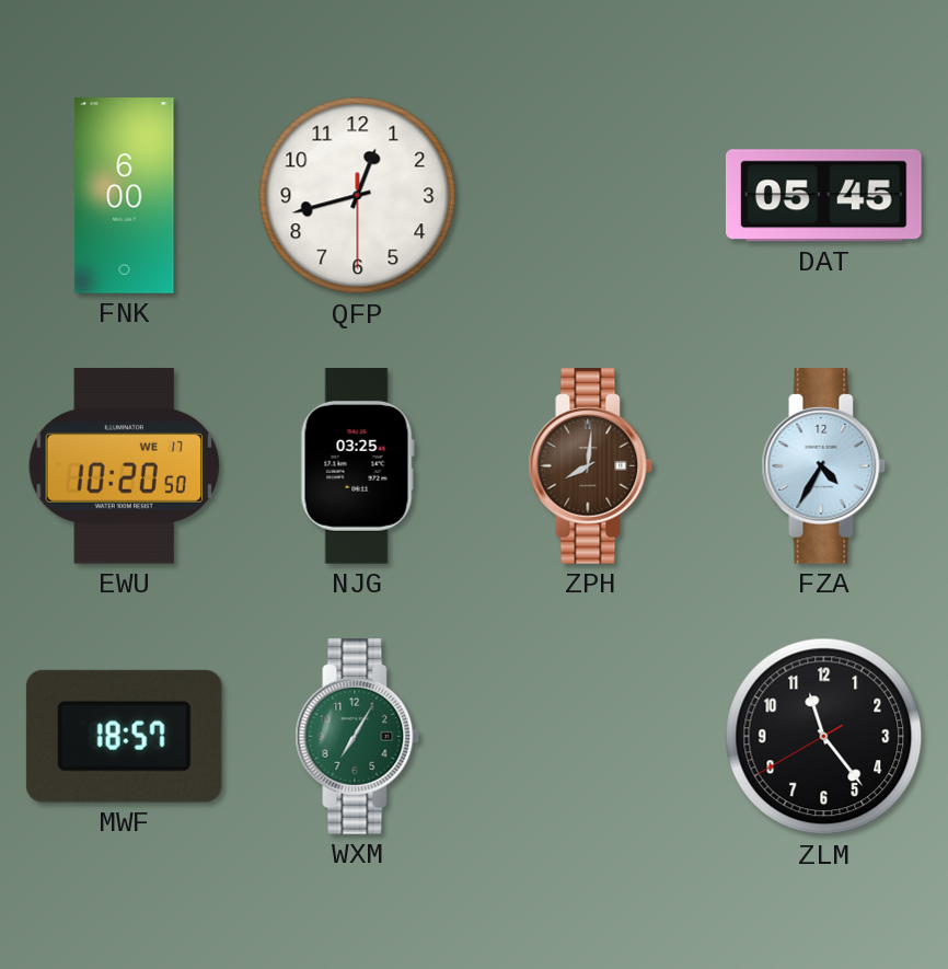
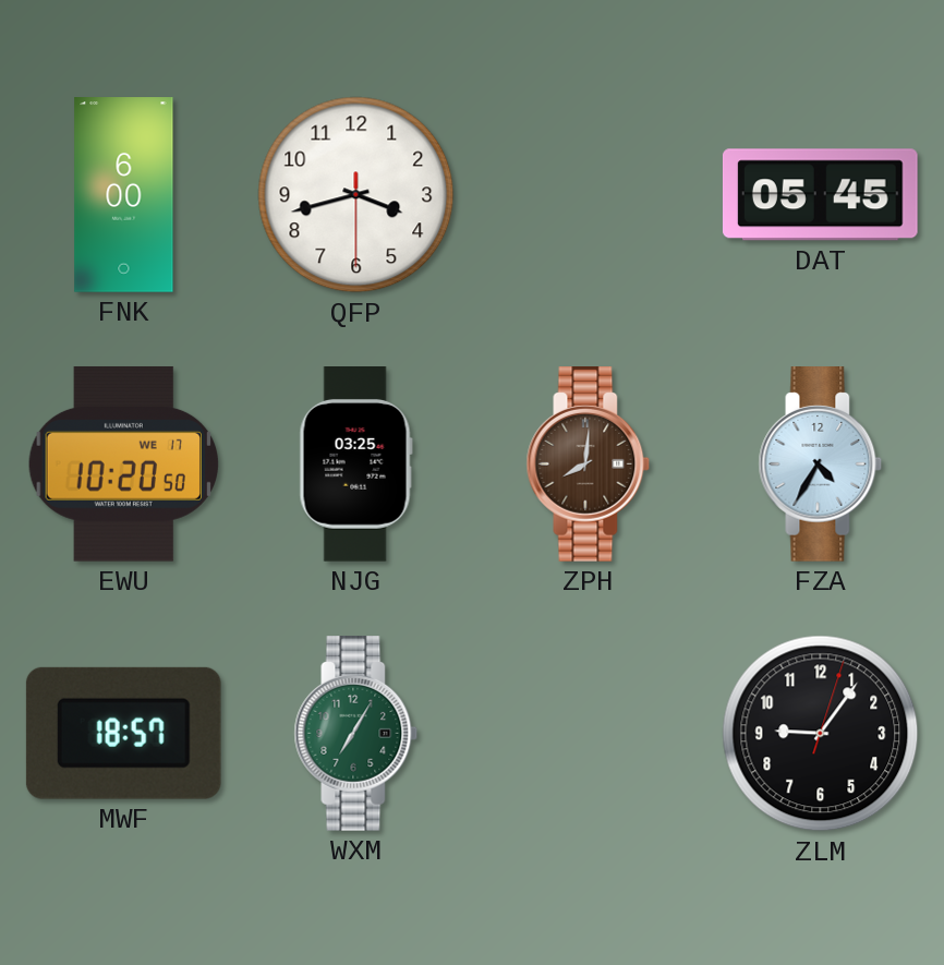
QFP: 12:42 -> 3:42
ZLM: 11:23 -> 9:06
